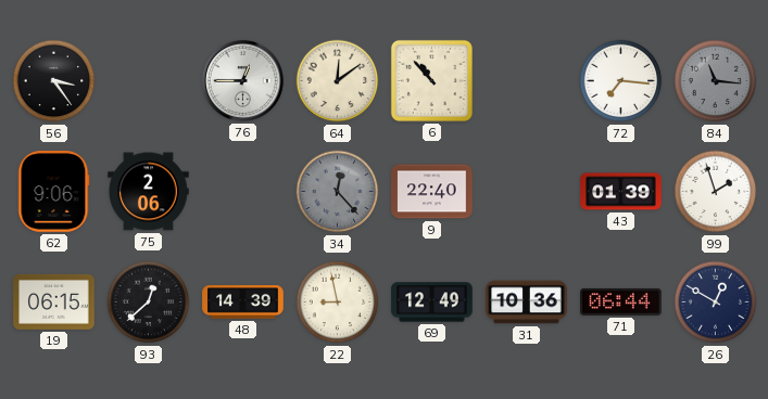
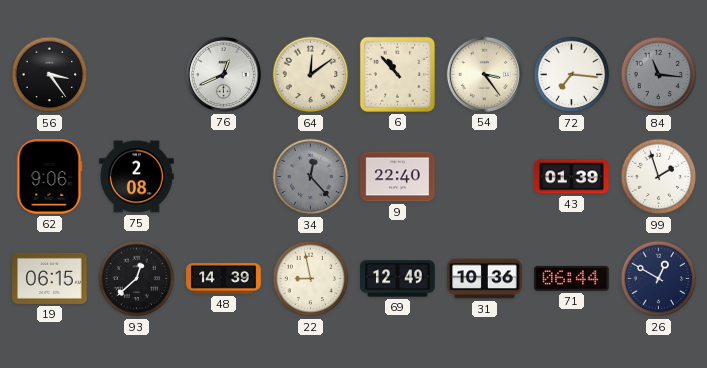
76: 12:45 -> 12:41
54: none -> 3:24
75: 2:06 -> 2:08
